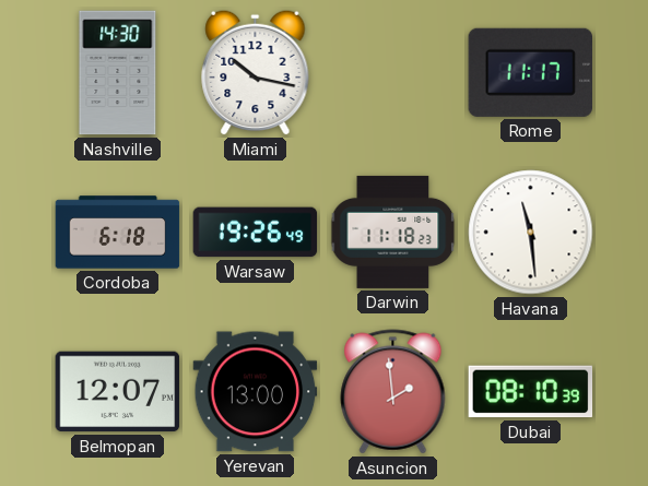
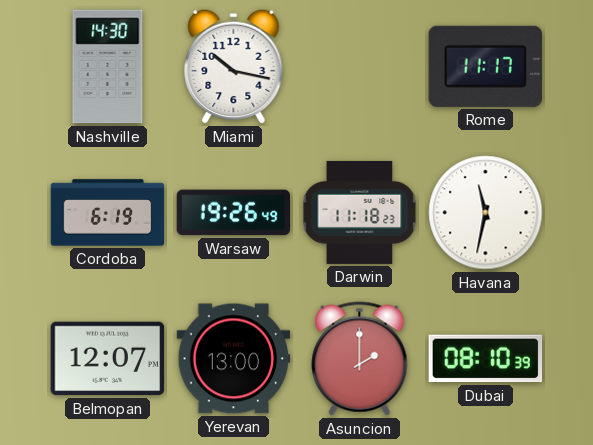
Cordoba: 6:18 -> 6:19
Havana: 11:29 -> 11:32
Asuncion: 1:59 -> 2:00
